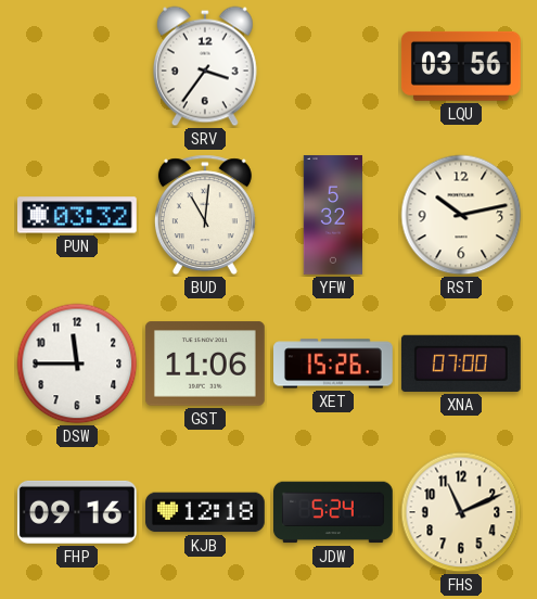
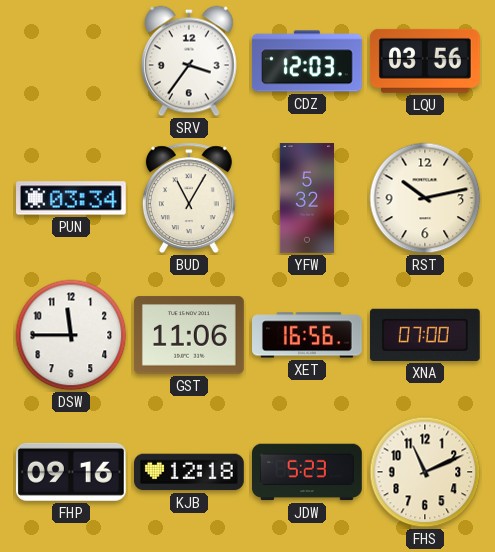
CDZ: none -> 12:03
PUN: 03:32 -> 03:34
BUD: 11:01 -> 11:05
XET: 15:26 -> 16:56
JDW: 5:24 -> 5:23
